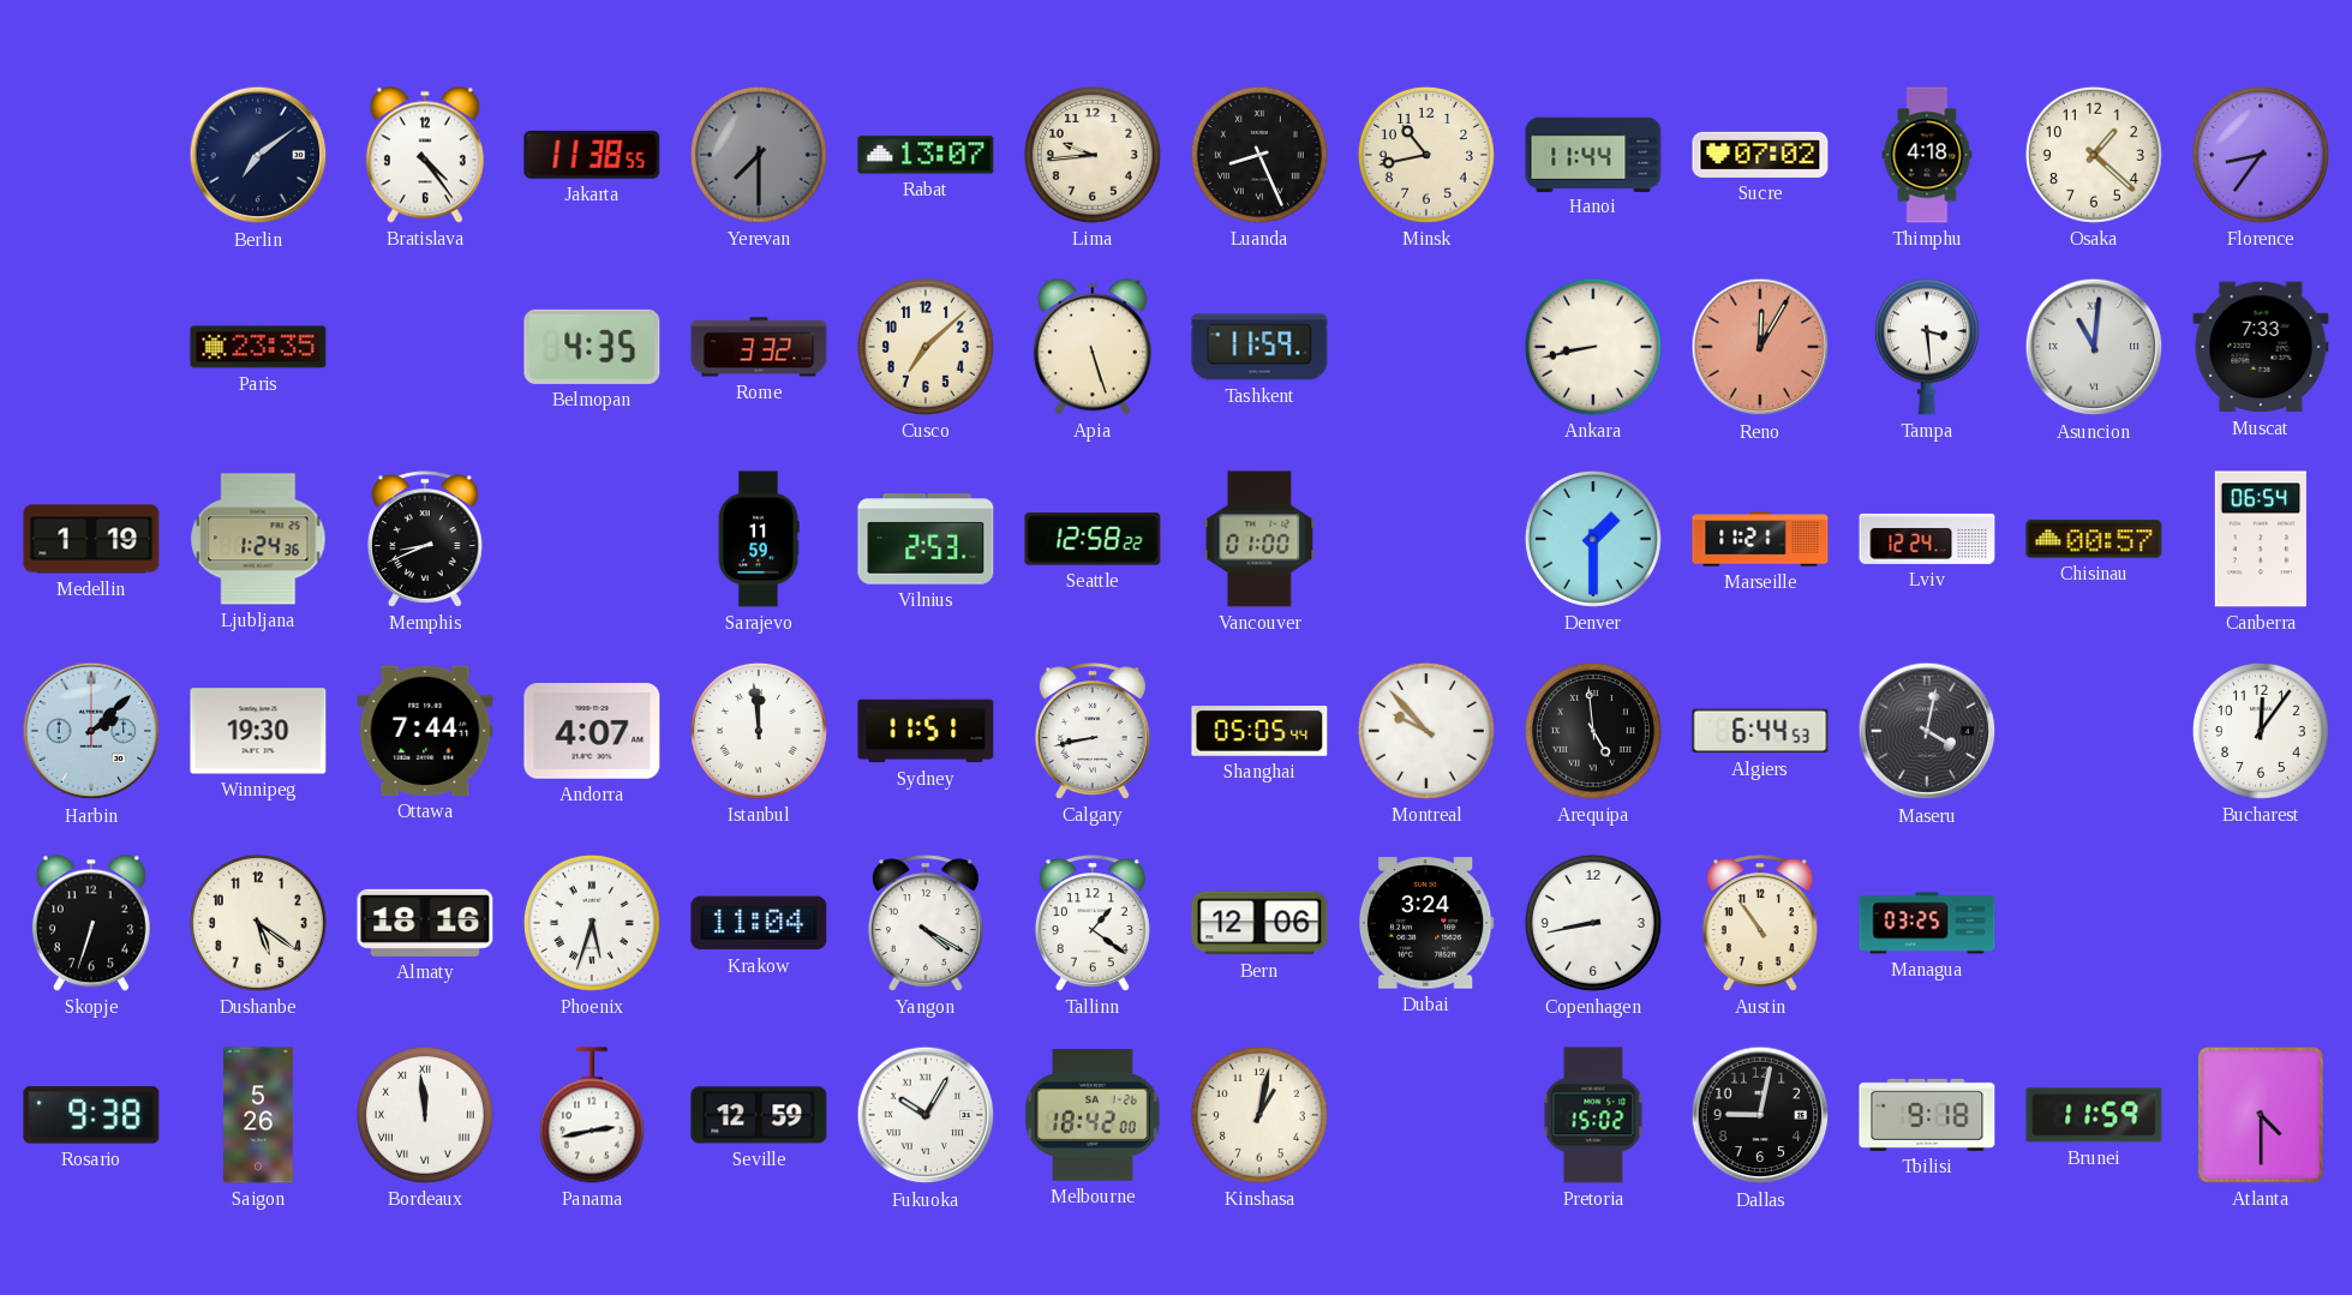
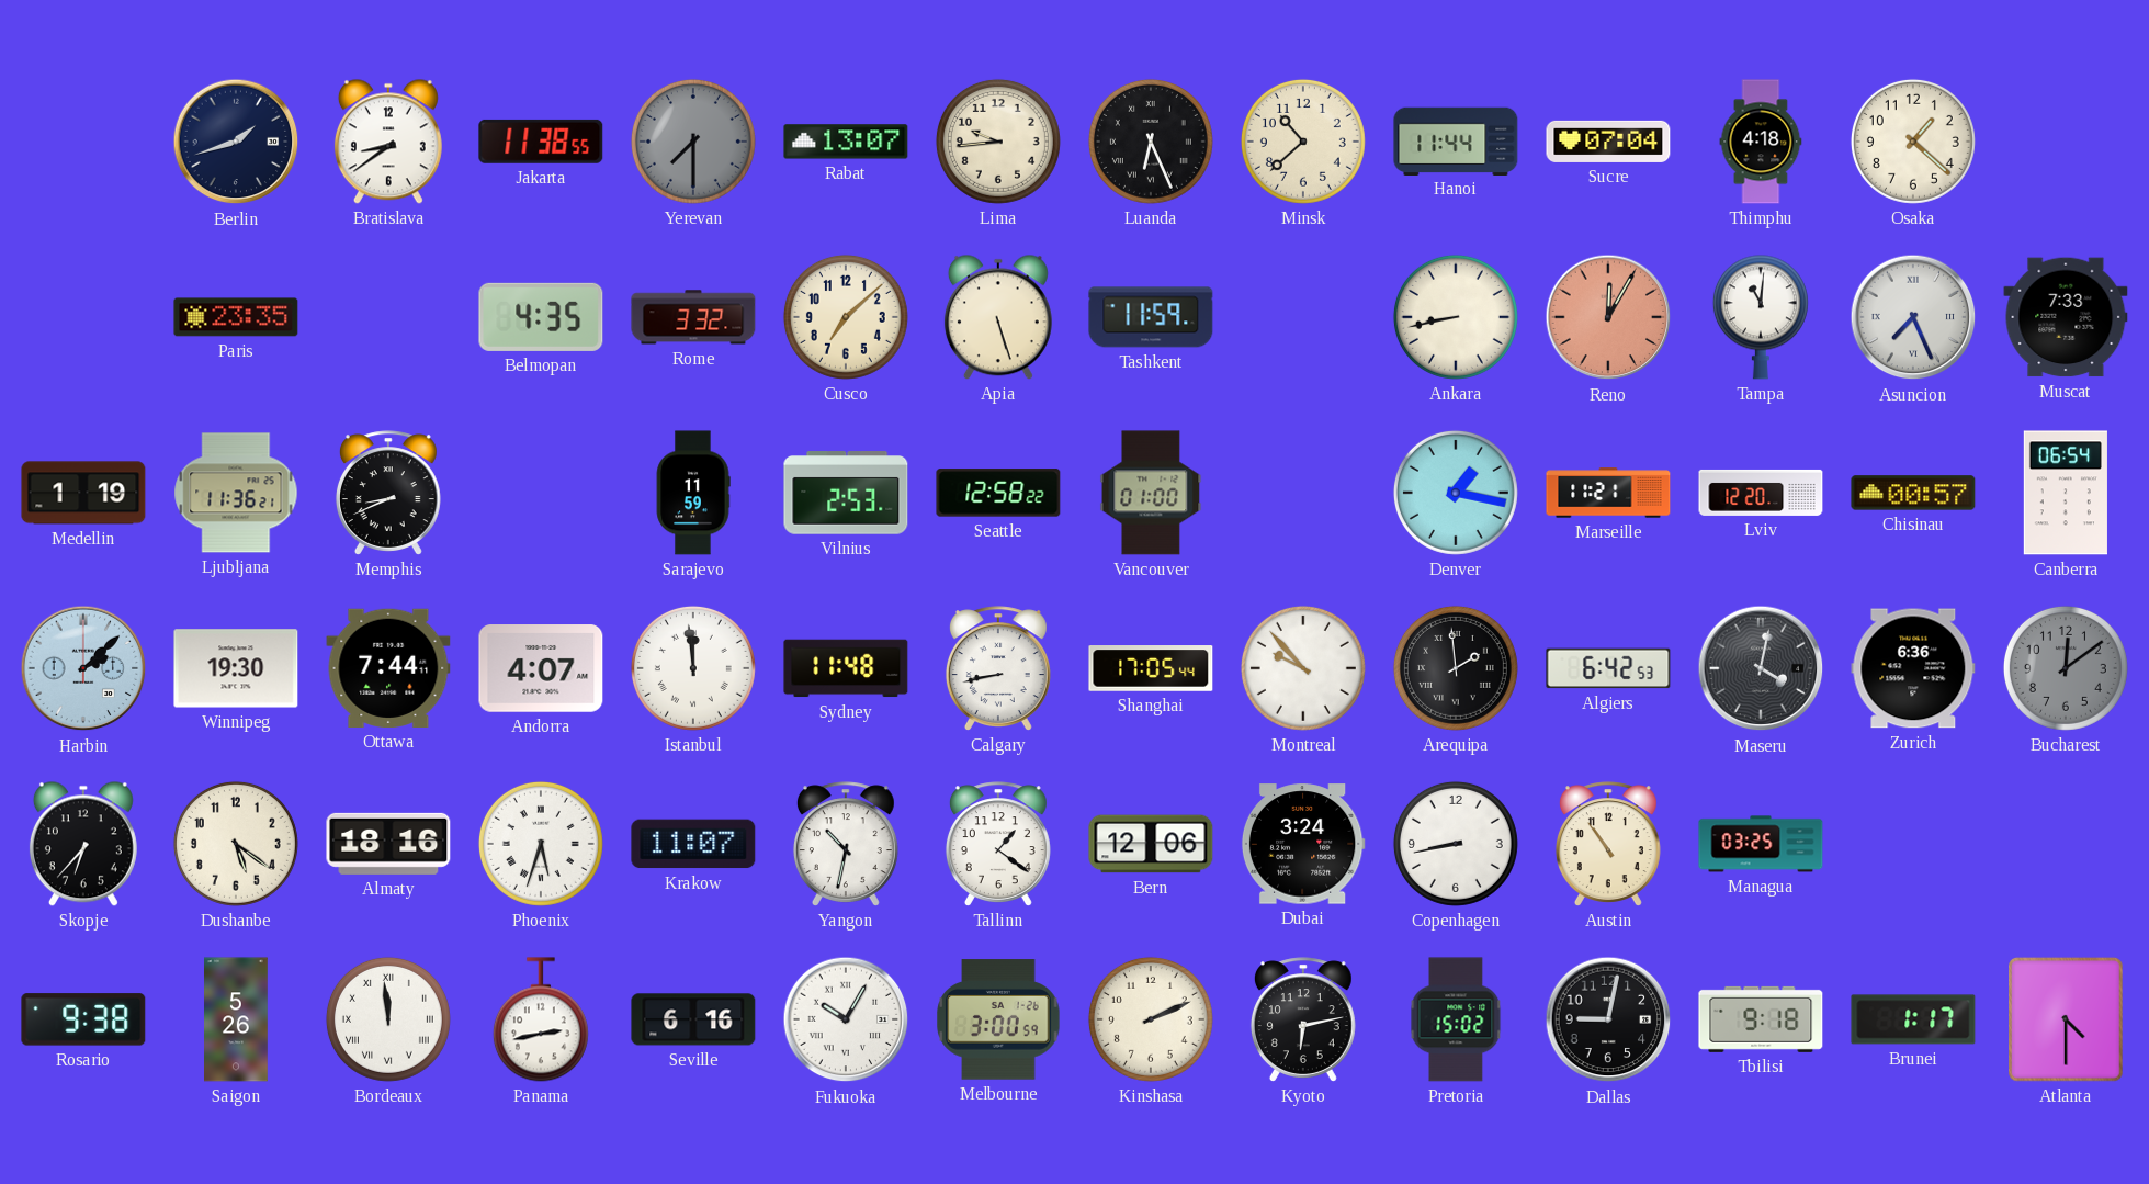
Berlin: 7:09 -> 1:42
Bratislava: 4:24 -> 8:39
Luanda: 8:26 -> 6:26
Minsk: 10:43 -> 10:38
Sucre: 07:02 -> 07:04
Florence: 8:36 -> none
Tampa: 3:29 -> 11:01
Asuncion: 11:01 -> 7:26
Ljubljana: 1:24 -> 11:36
Denver: 1:30 -> 1:17
Lviv: 12:24 -> 12:20
Sydney: 11:51 -> 11:48
Shanghai: 05:05 -> 17:05
Arequipa: 4:59 -> 1:59
Algiers: 6:44 -> 6:42
Zurich: none -> 6:36
Bucharest: 12:06 -> 12:09
Bucharest dial: white -> grey
Skopje: 6:33 -> 6:37
Krakow: 11:04 -> 11:07
Yangon: 4:20 -> 10:32
Seville: 12:59 -> 6:16
Melbourne: 18:42 -> 3:00
Kinshasa: 1:02 -> 2:11
Kyoto: none -> 6:13
Brunei: 11:59 -> 1:17
